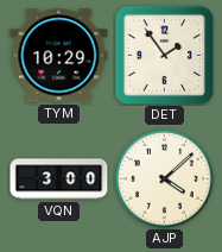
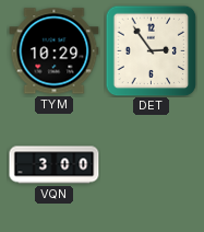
DET: 1:54 -> 2:54
AJP: 4:08 -> none
